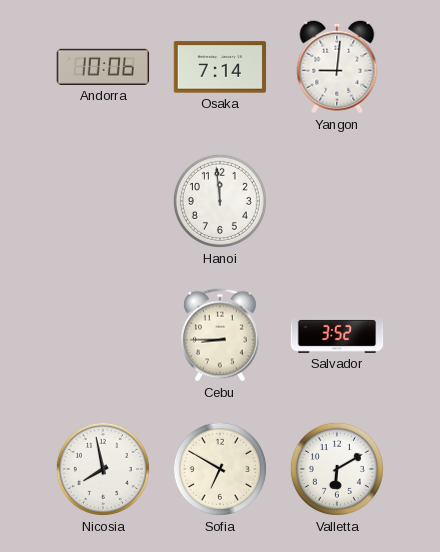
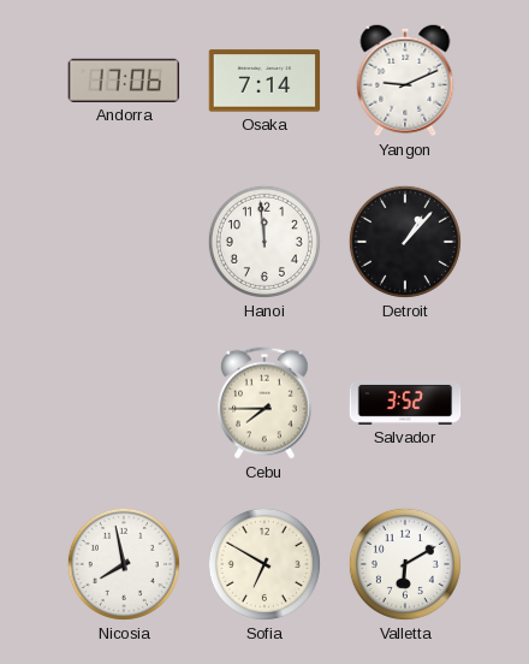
Andorra: 10:06 -> 17:06
Yangon: 9:01 -> 9:11
Detroit: none -> 1:07
Cebu: 8:45 -> 7:45
